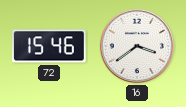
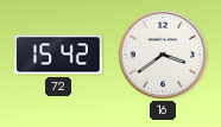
72: 15:46 -> 15:42
